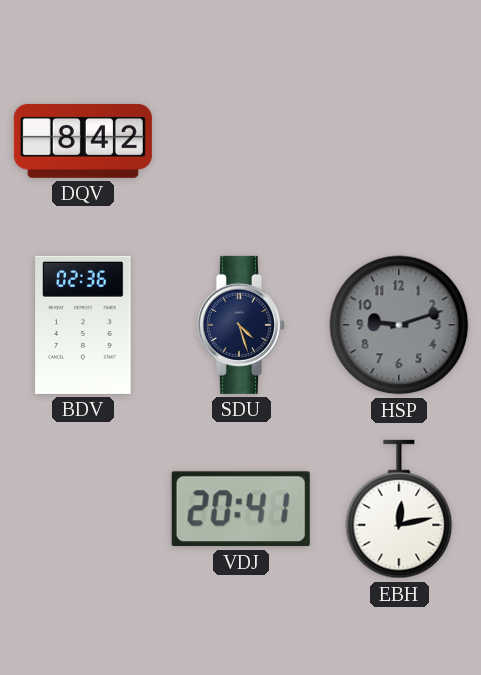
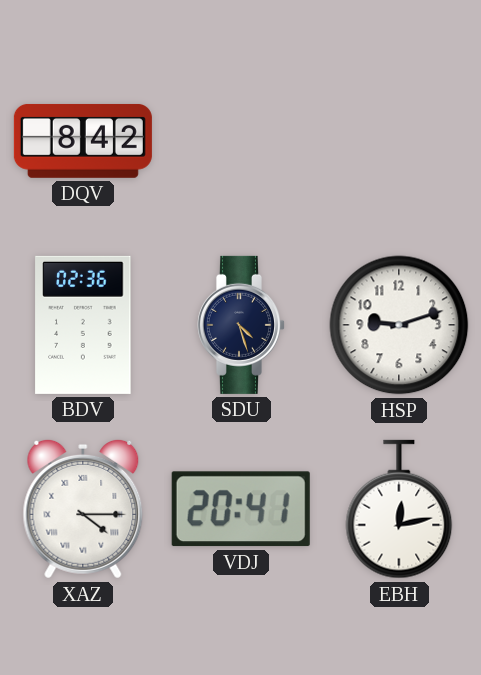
HSP dial: grey -> white
XAZ: none -> 4:15
